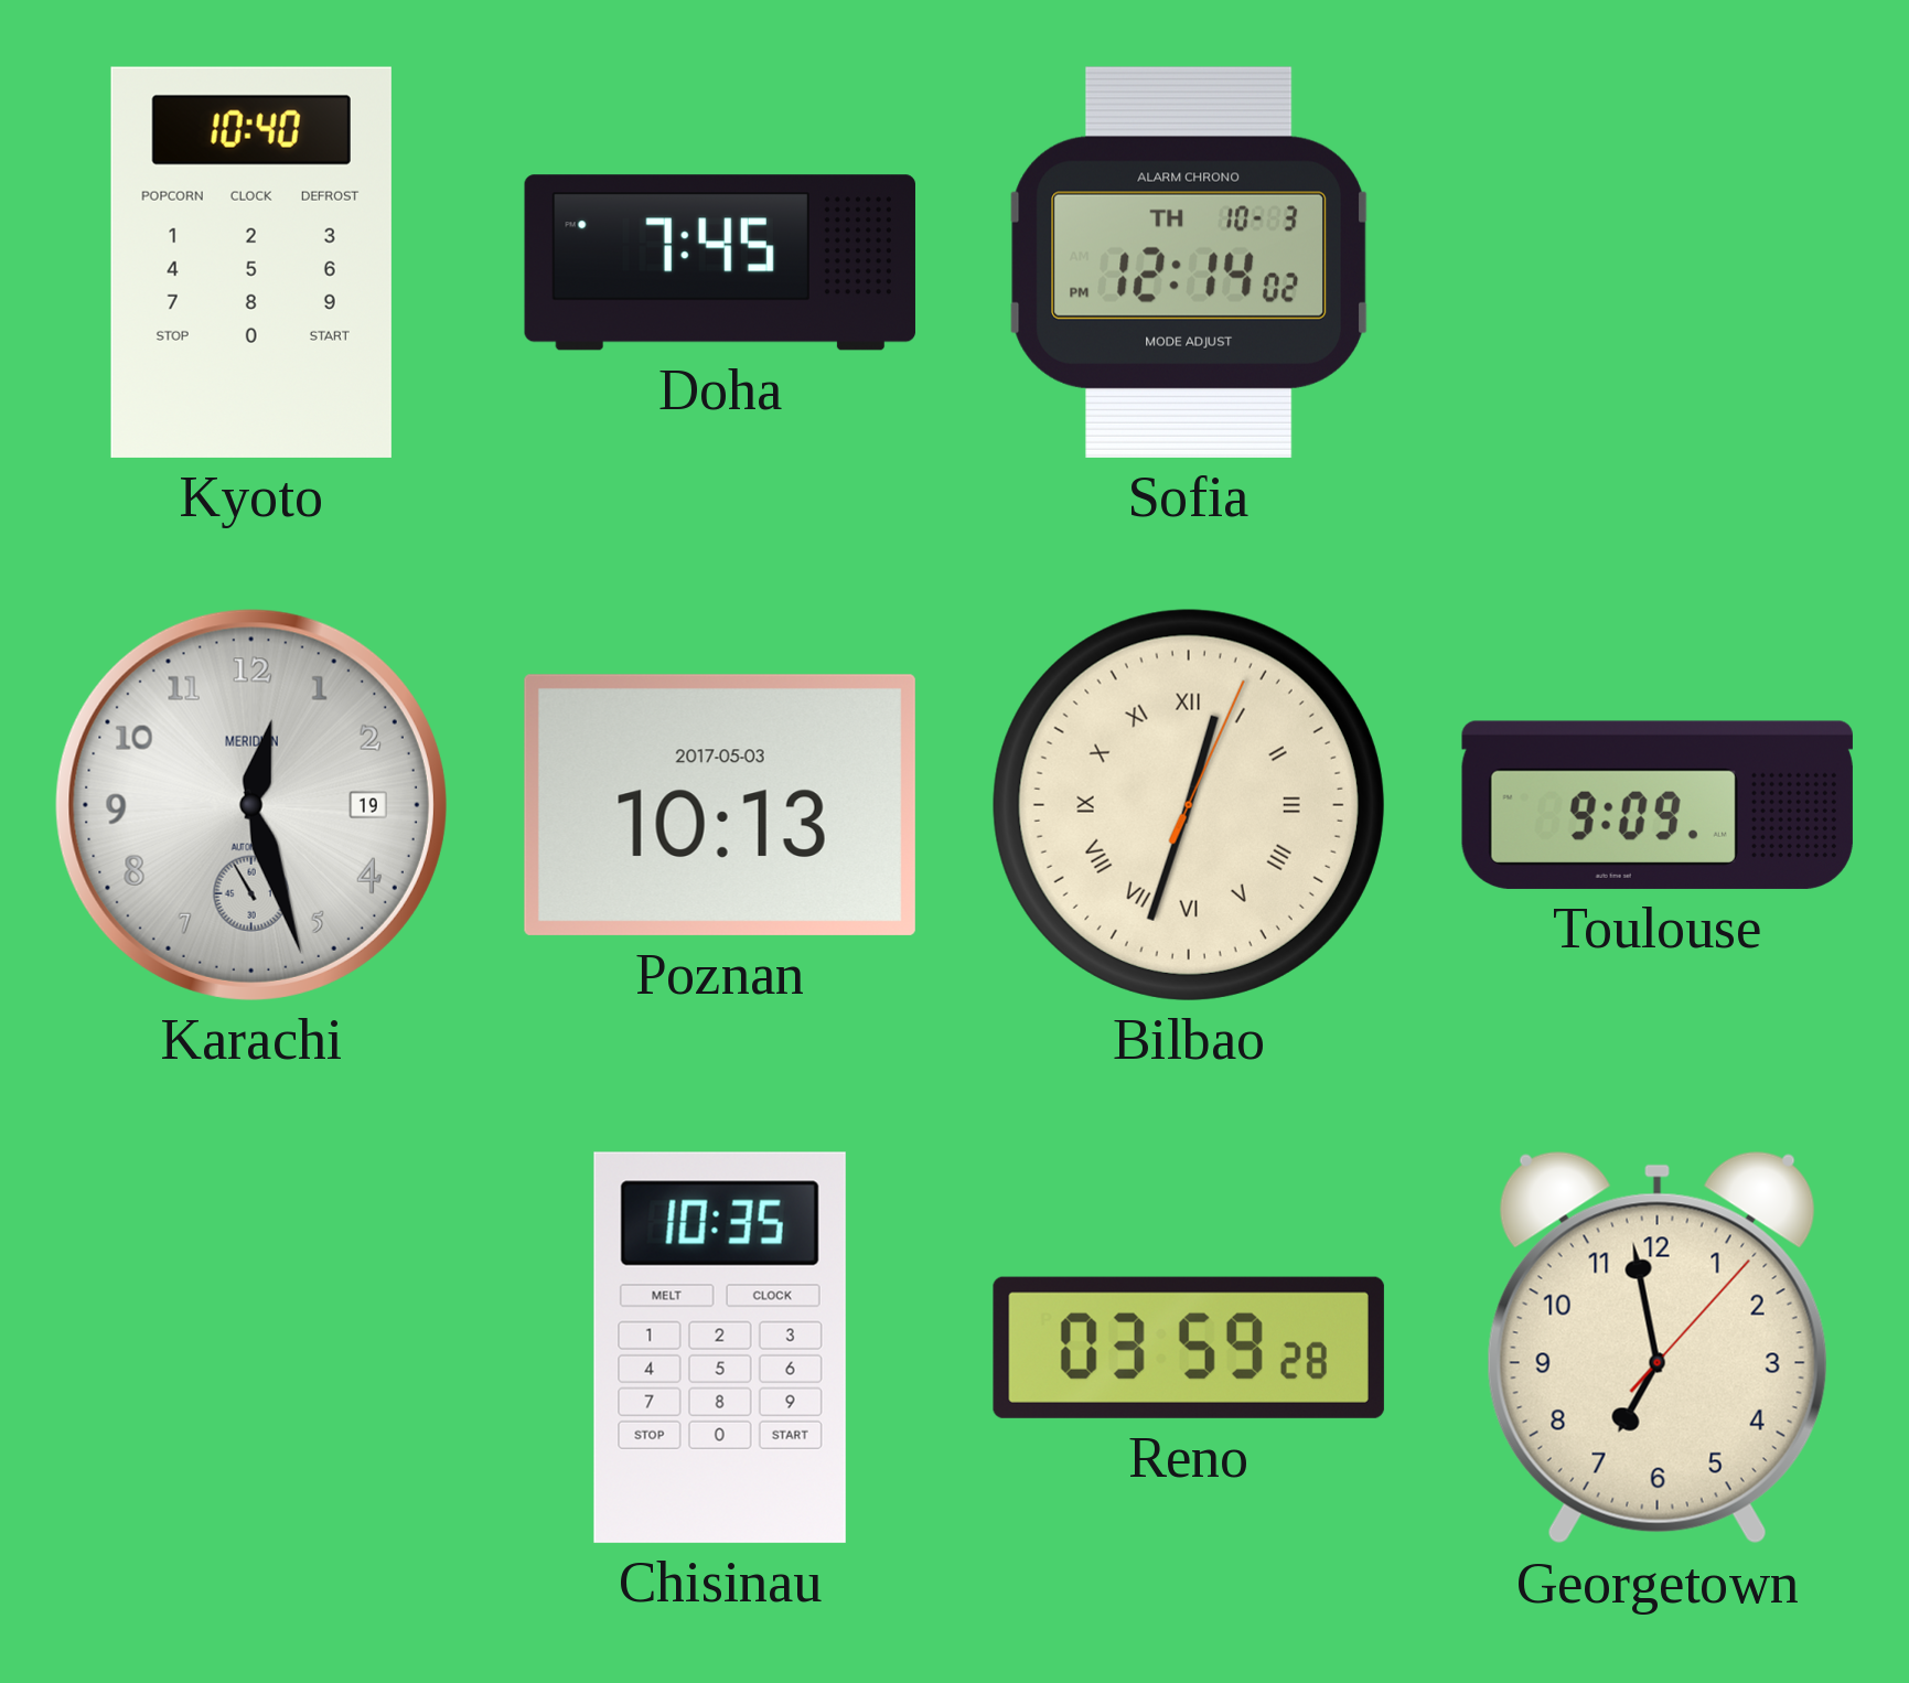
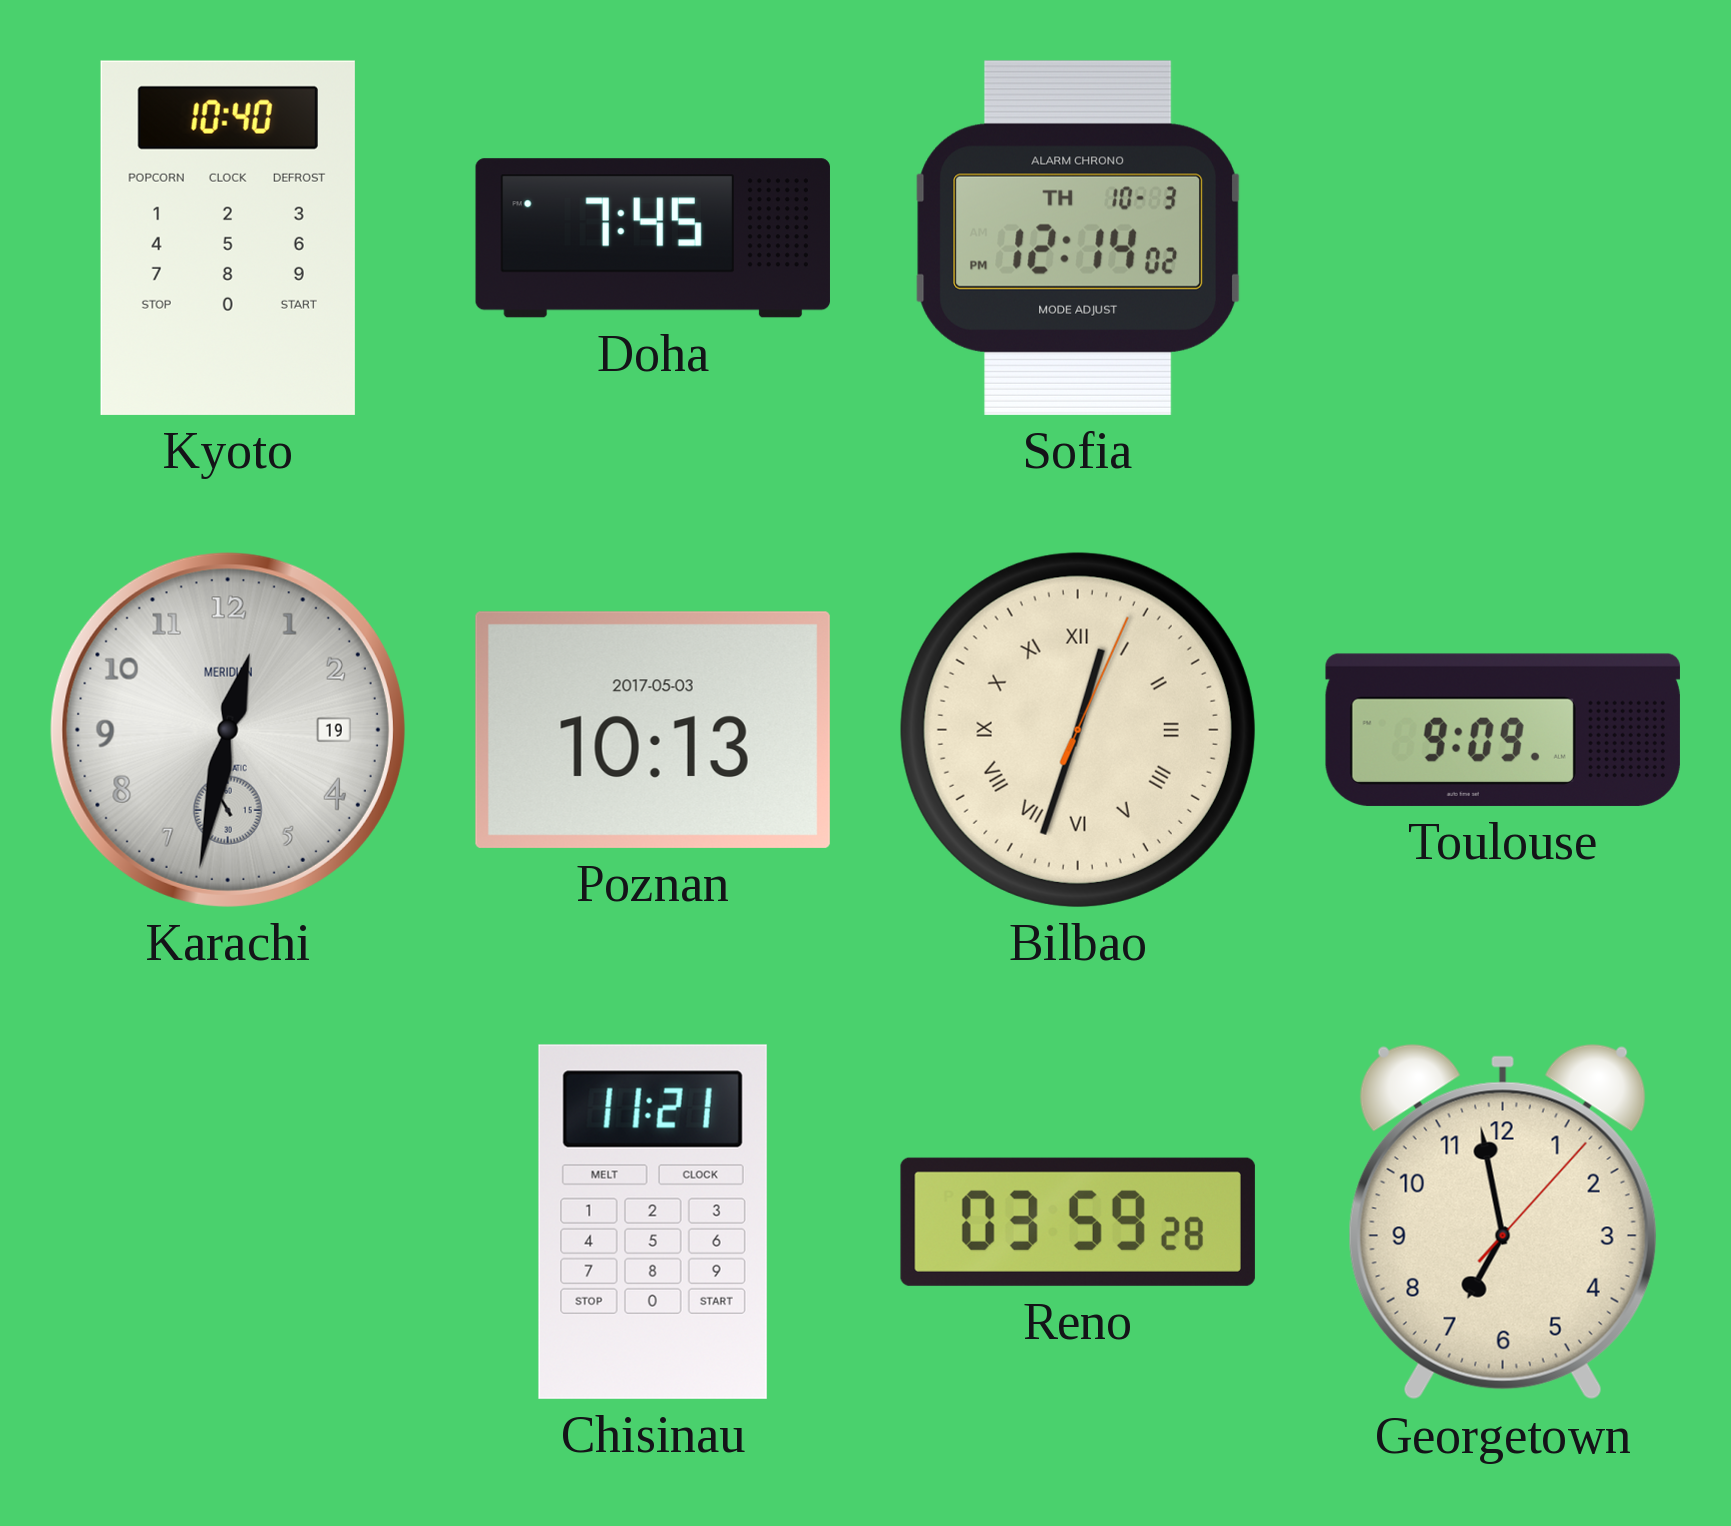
Karachi: 12:26 -> 12:31
Chisinau: 10:35 -> 11:21
